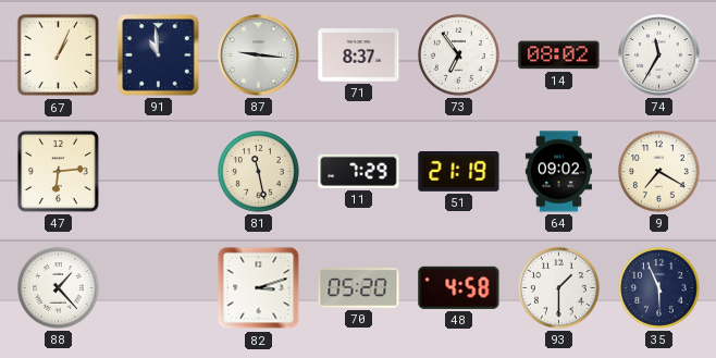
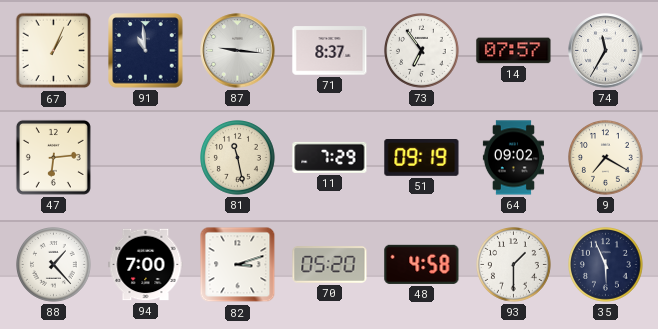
14: 08:02 -> 07:57
51: 21:19 -> 09:19
94: none -> 7:00
